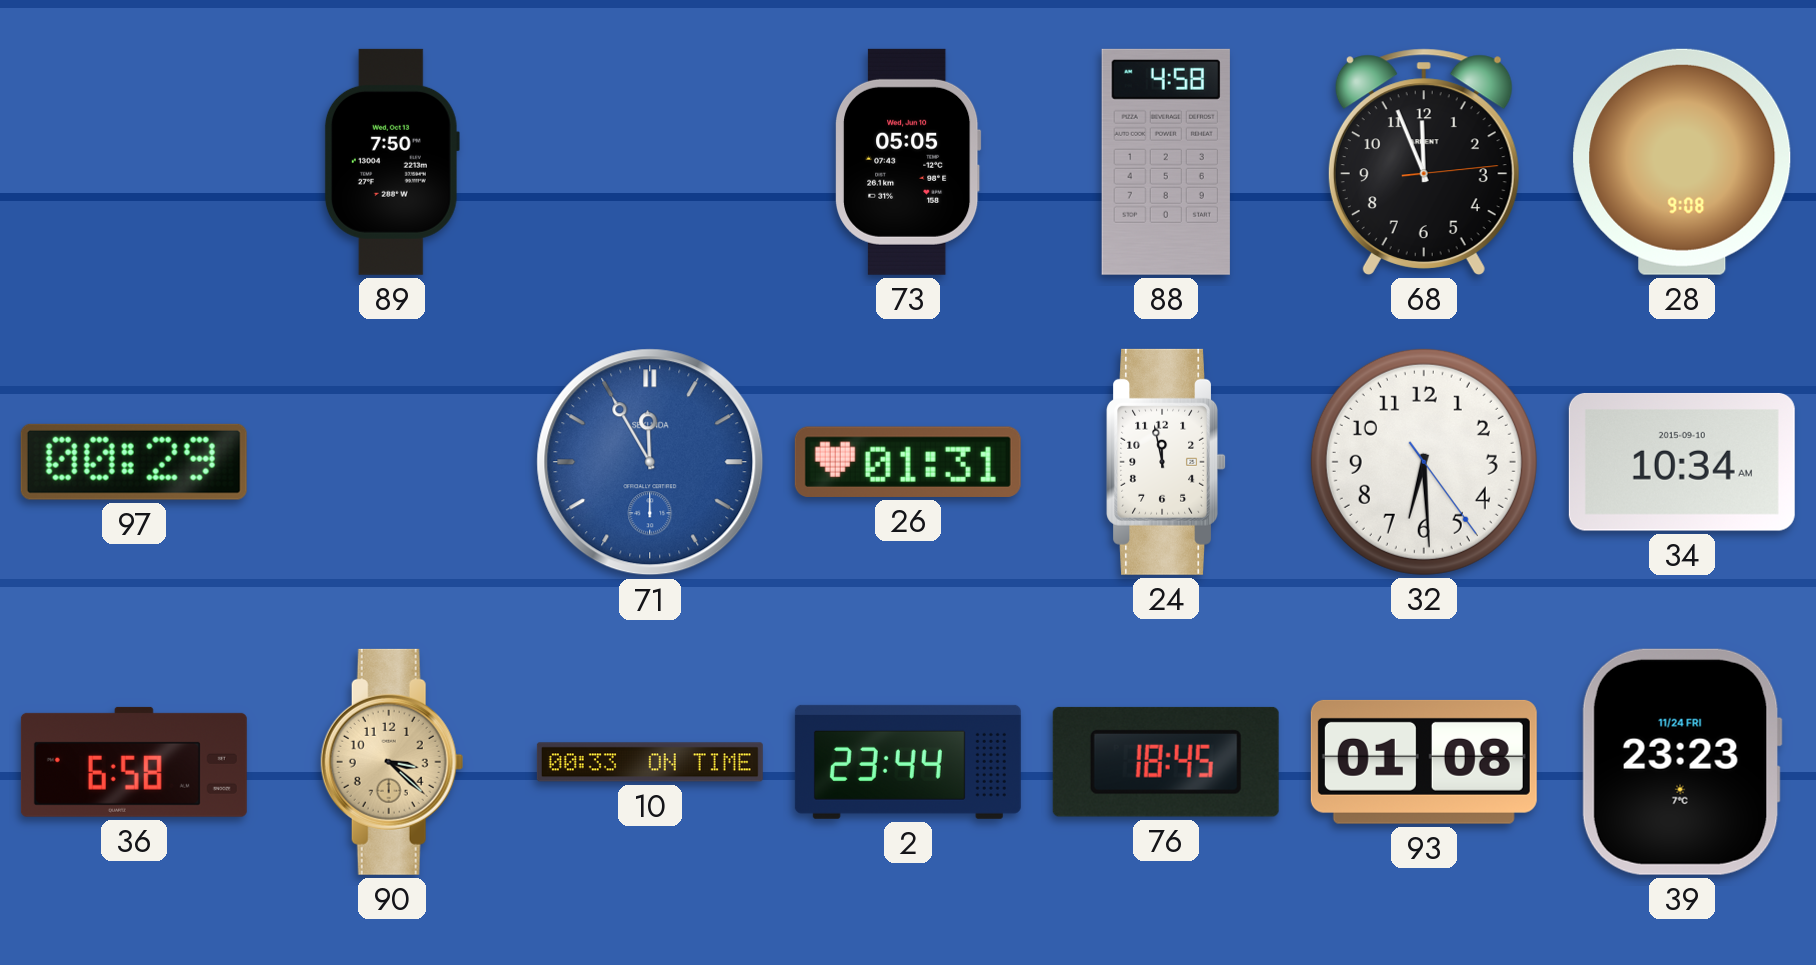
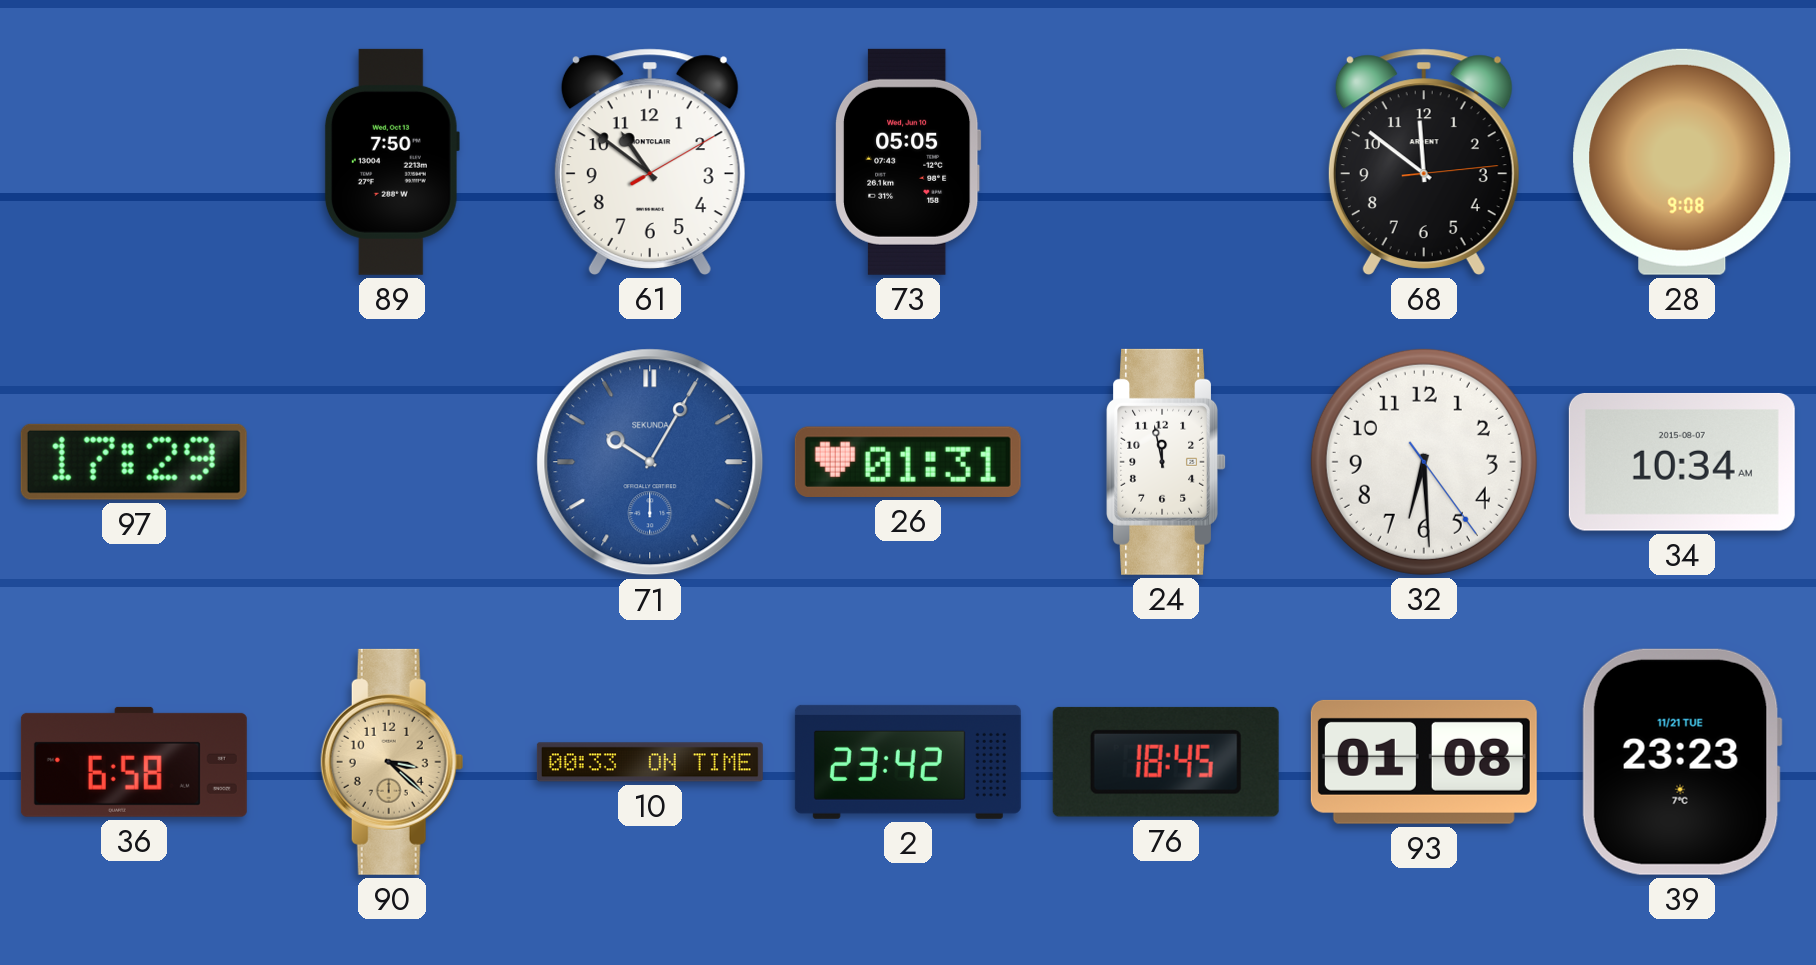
61: none -> 10:51
88: 4:58 -> none
68: 11:56 -> 11:51
97: 00:29 -> 17:29
71: 11:55 -> 10:05
34 date: 2015-09-10 -> 2015-08-07
2: 23:44 -> 23:42
39 date: 11/24 FRI -> 11/21 TUE
